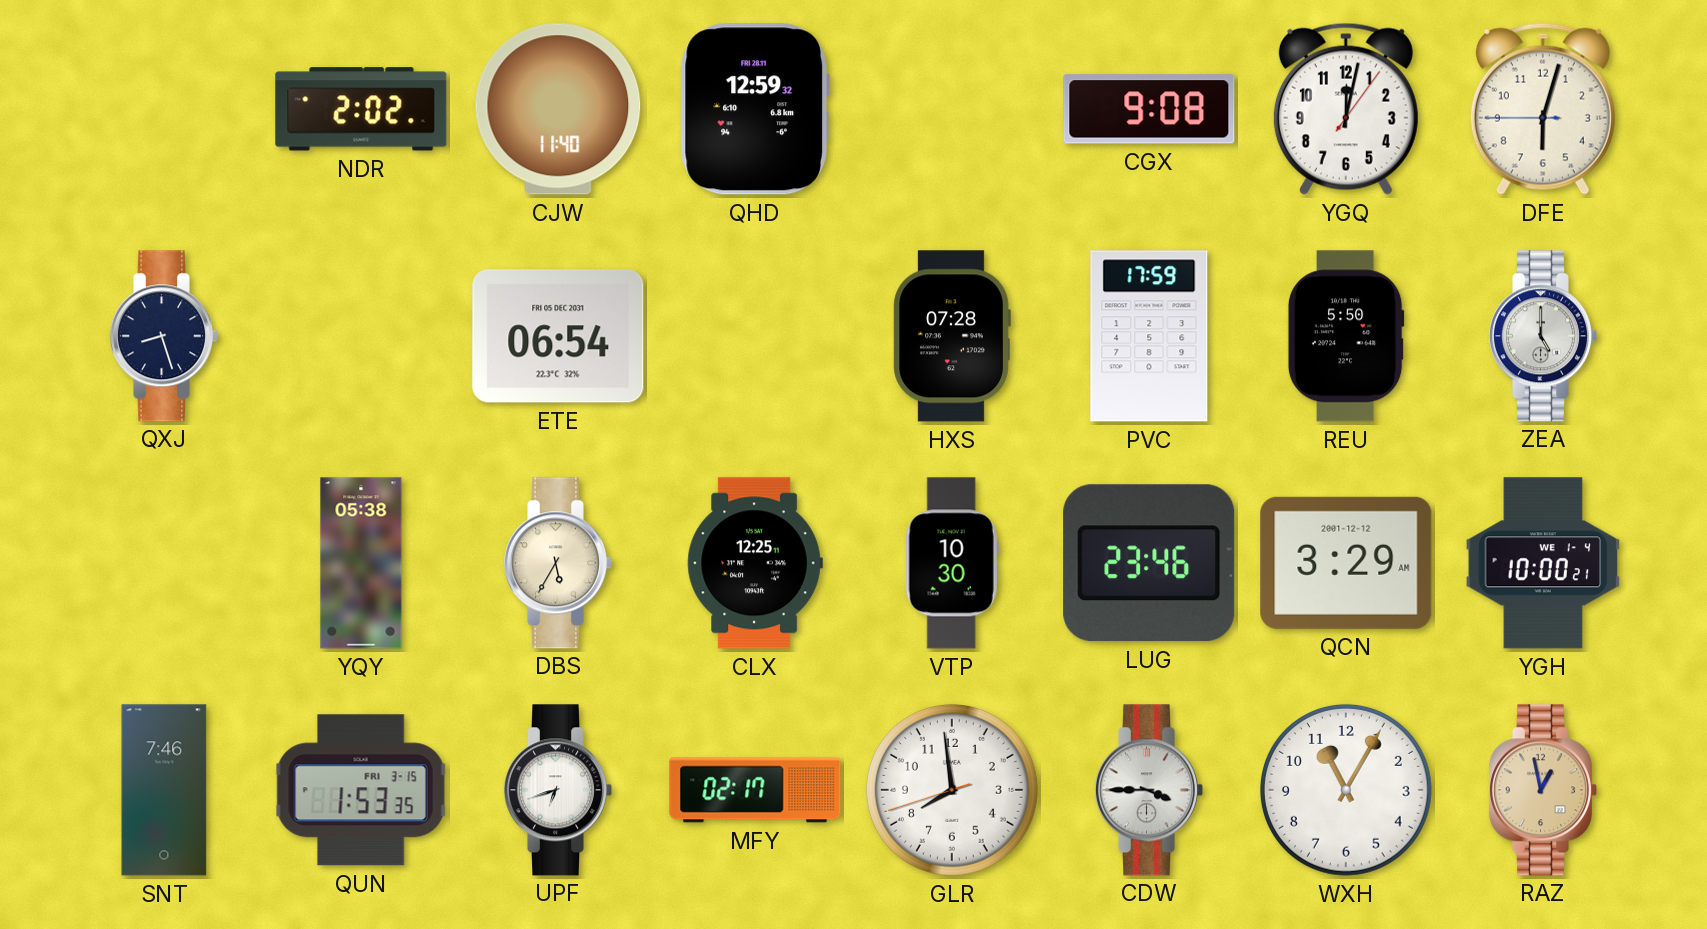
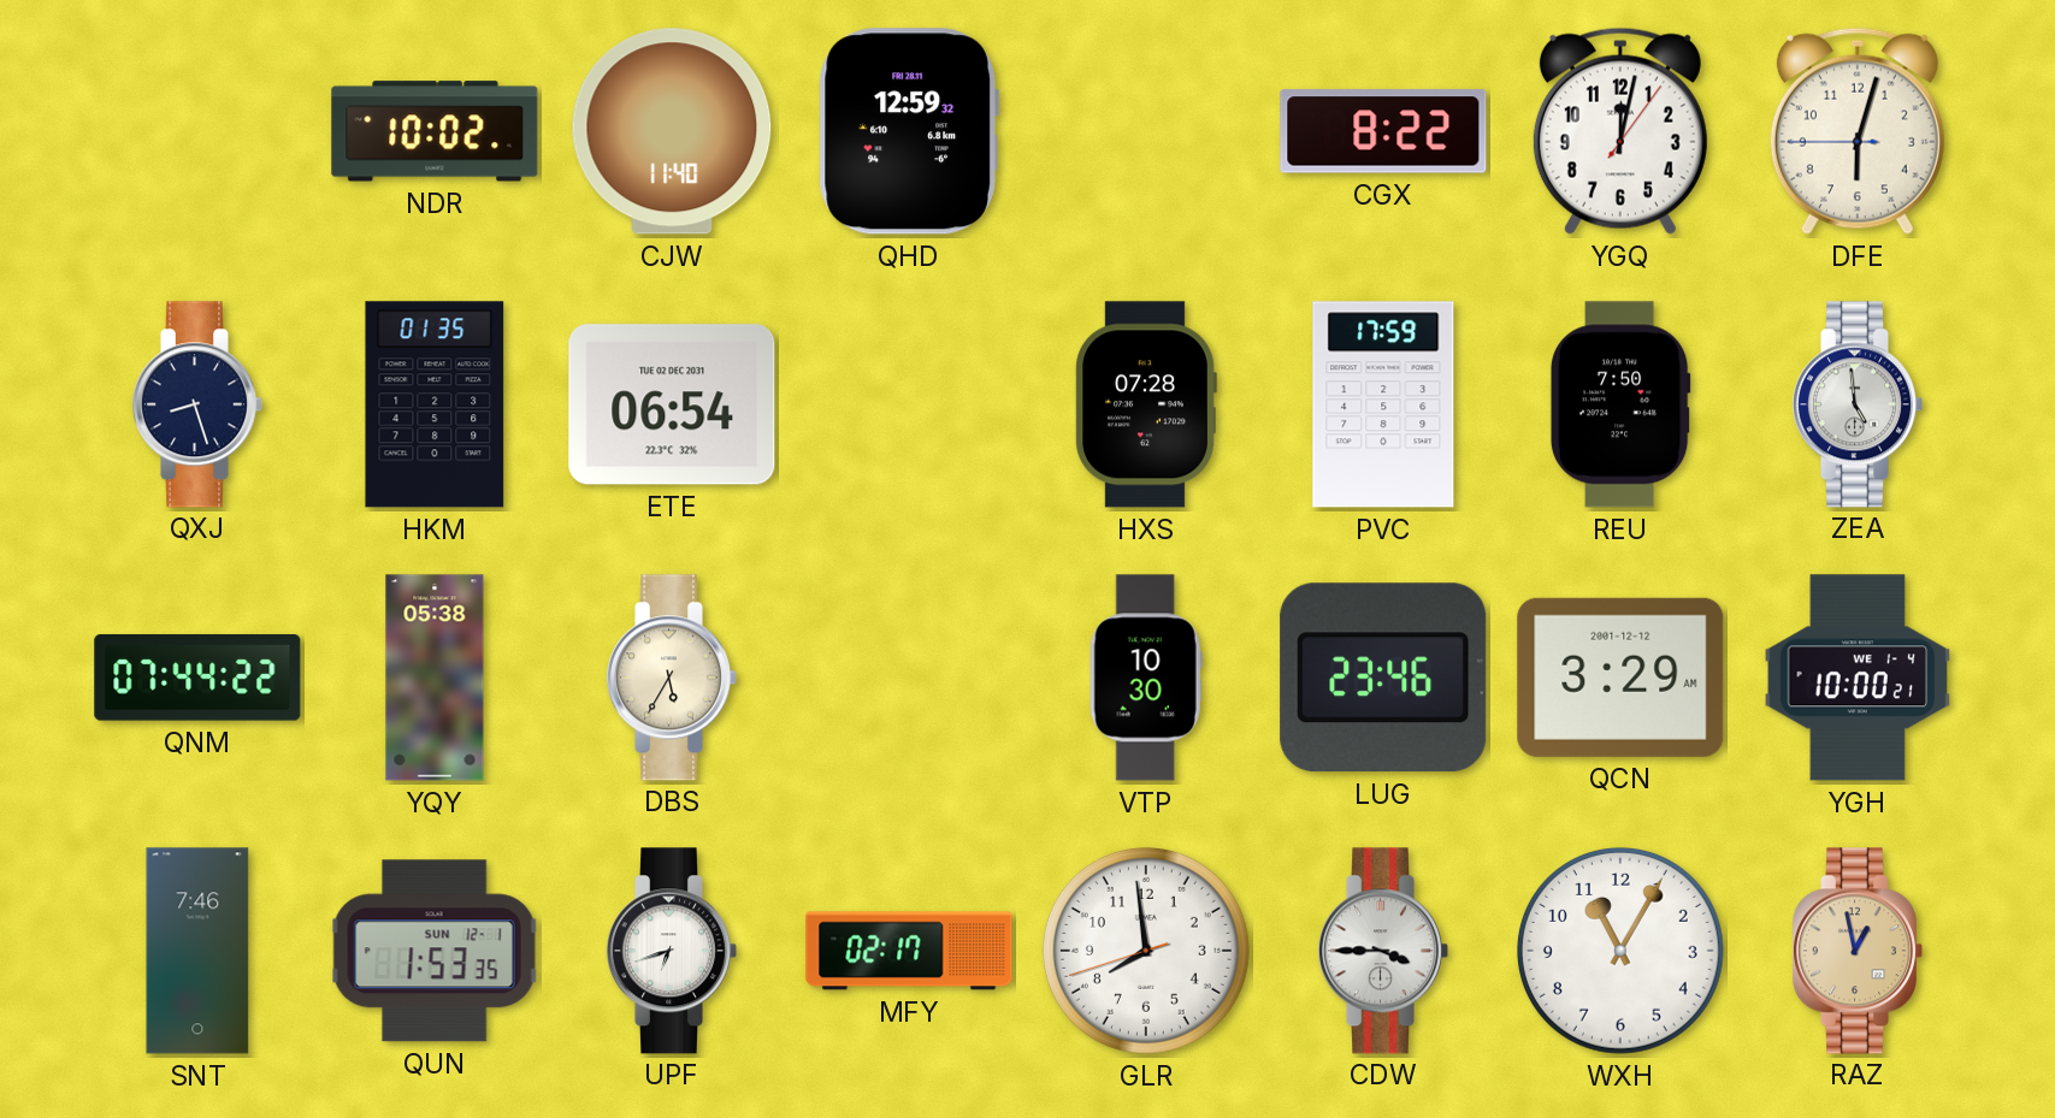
NDR: 2:02 -> 10:02
CGX: 9:08 -> 8:22
HKM: none -> 01:35
ETE date: FRI 05 DEC 2031 -> TUE 02 DEC 2031
REU: 5:50 -> 7:50
ZEA: 5:00 -> 4:59
QNM: none -> 07:44
CLX: 12:25 -> none
QUN date: FRI 3-15 -> SUN 12-1
